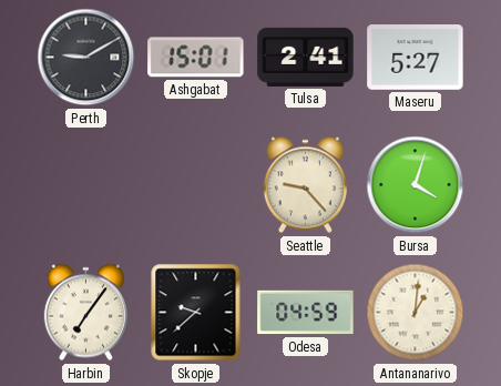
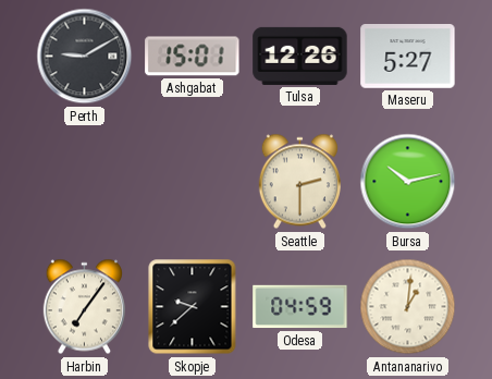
Tulsa: 2:41 -> 12:26
Seattle: 9:23 -> 2:30
Bursa: 4:03 -> 10:13
